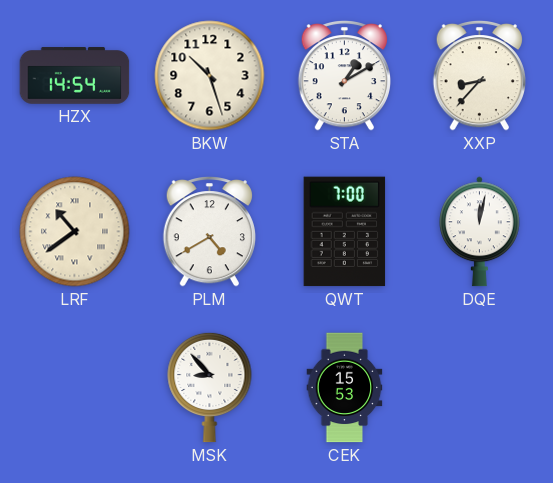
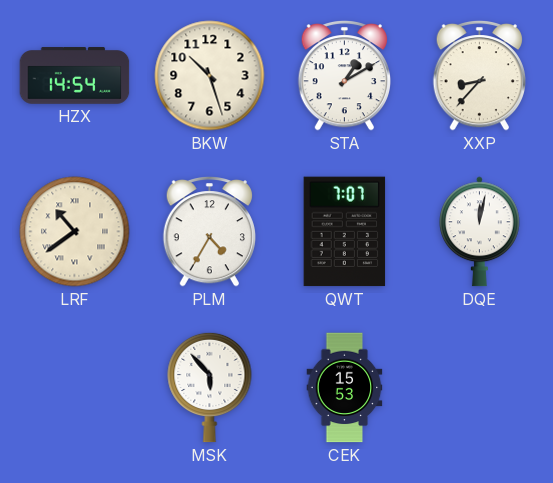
PLM: 4:40 -> 4:35
QWT: 7:00 -> 7:07
MSK: 8:53 -> 5:53
